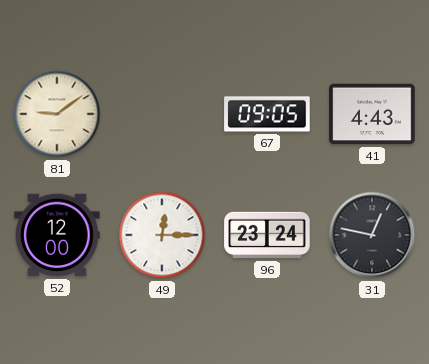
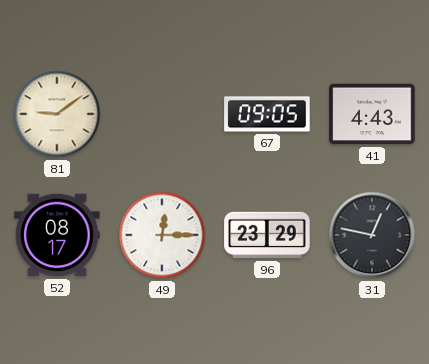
52: 12:00 -> 08:17
96: 23:24 -> 23:29
